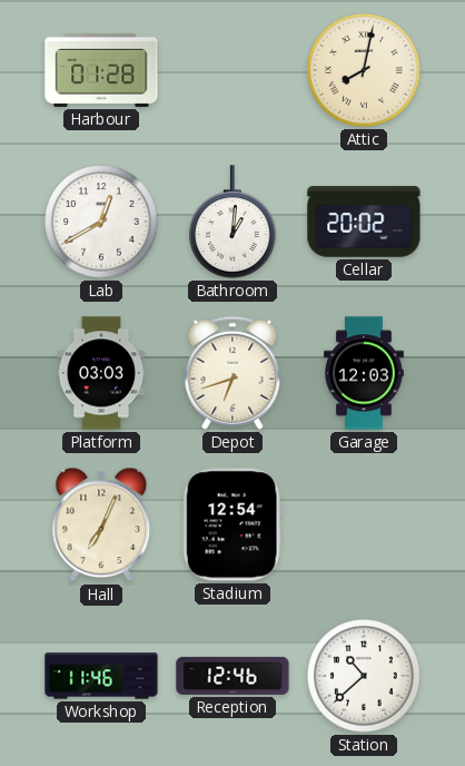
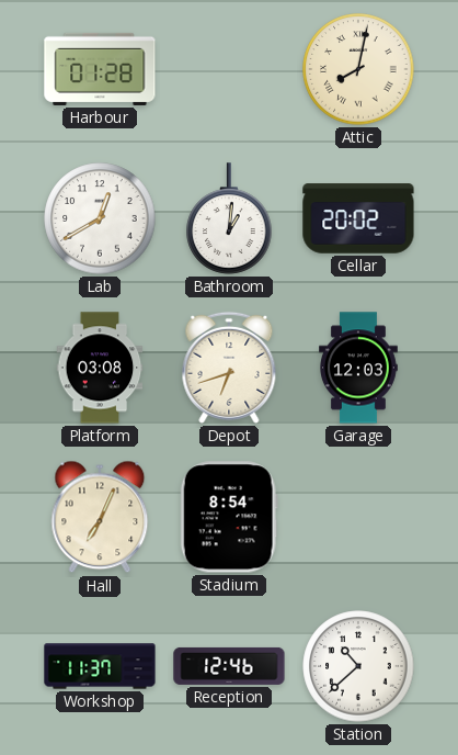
Platform: 03:03 -> 03:08
Stadium: 12:54 -> 8:54
Workshop: 11:46 -> 11:37
